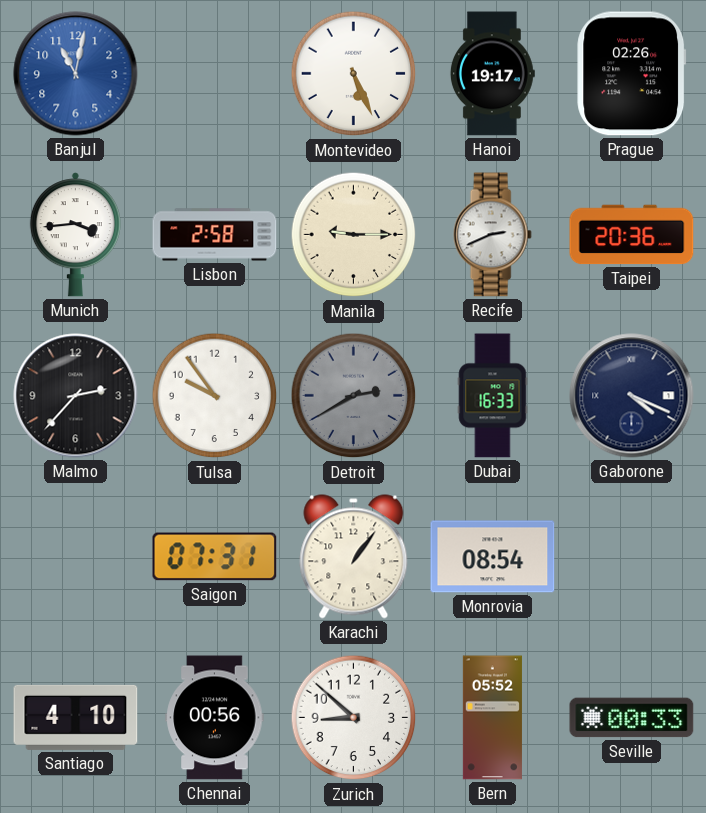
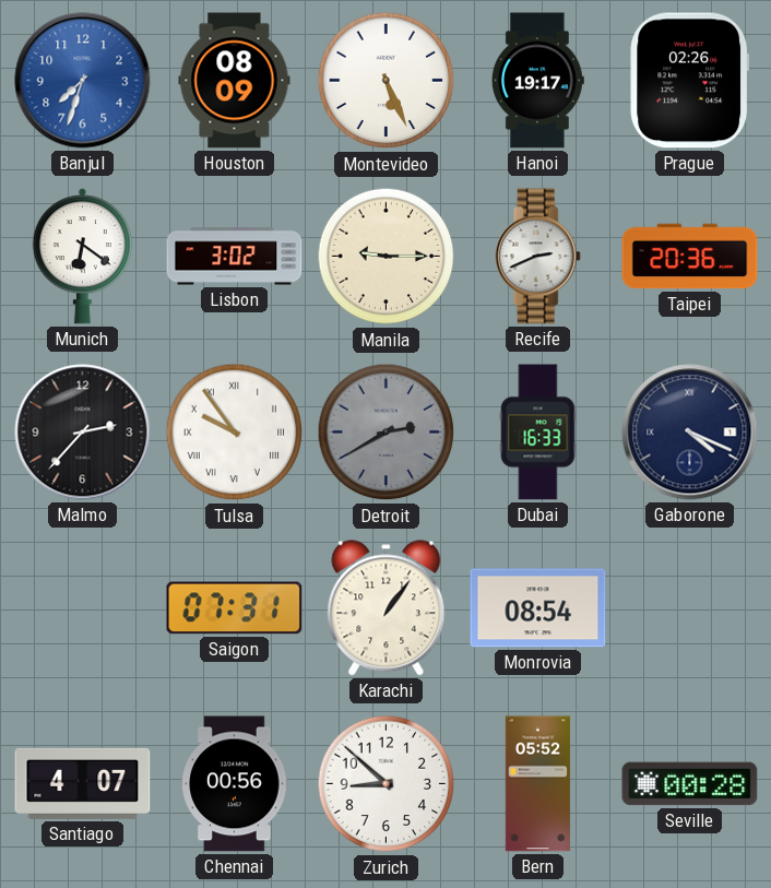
Banjul: 11:02 -> 7:33
Houston: none -> 08:09
Munich: 3:44 -> 6:21
Lisbon: 2:58 -> 3:02
Tulsa numerals: Arabic -> Roman
Santiago: 4:10 -> 4:07
Seville: 00:33 -> 00:28
